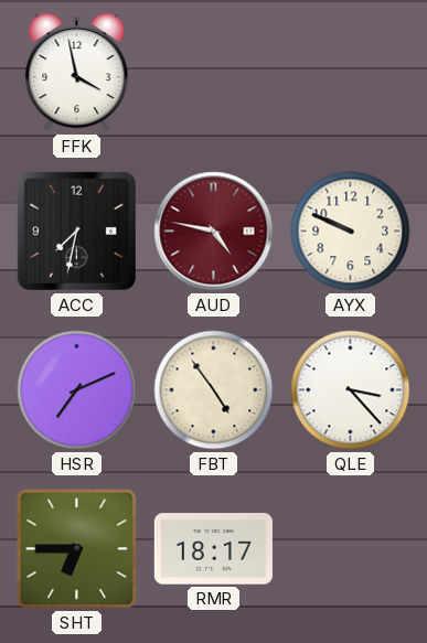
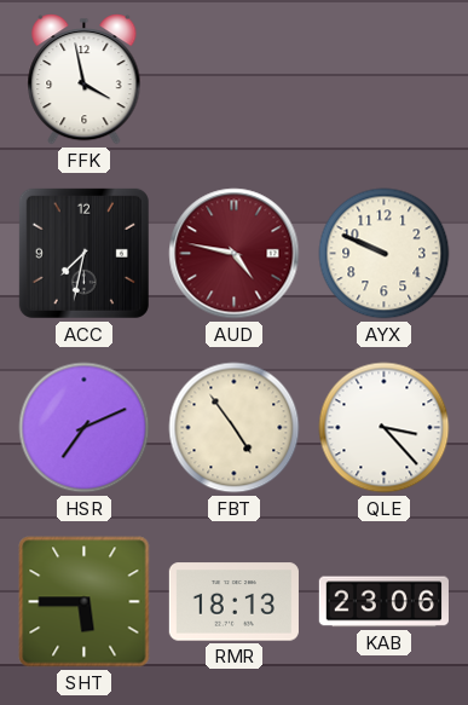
SHT: 6:45 -> 5:45
RMR: 18:17 -> 18:13
KAB: none -> 23:06
